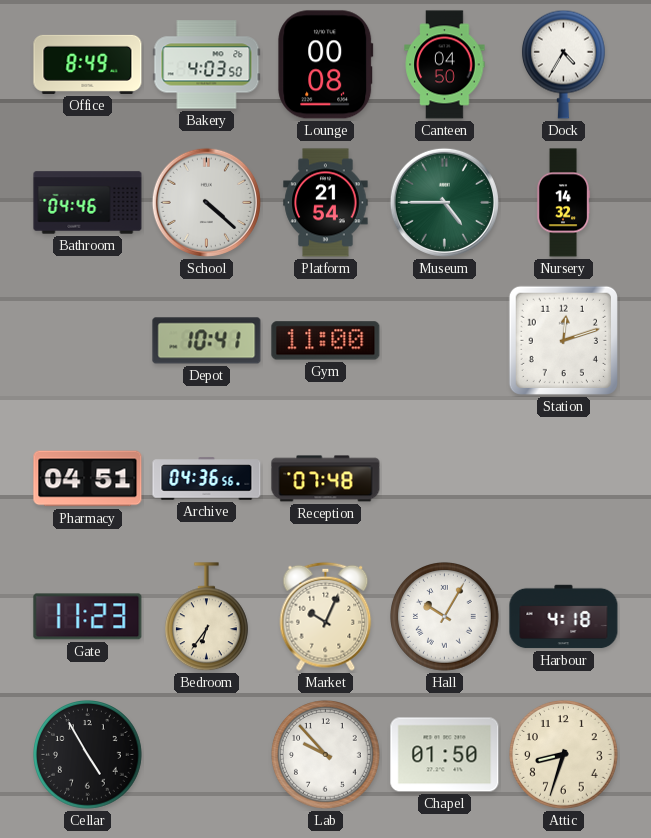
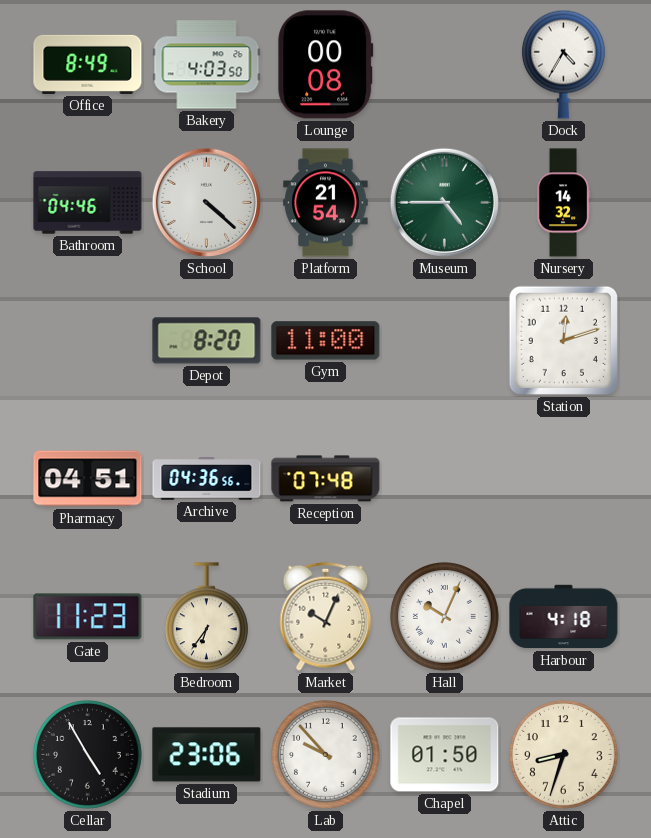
Canteen: 04:50 -> none
Depot: 10:41 -> 8:20
Hall: 10:05 -> 10:04
Stadium: none -> 23:06
